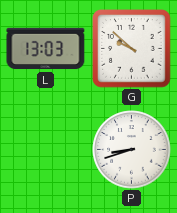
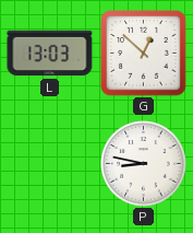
G: 9:52 -> 12:52
P: 8:42 -> 8:47
